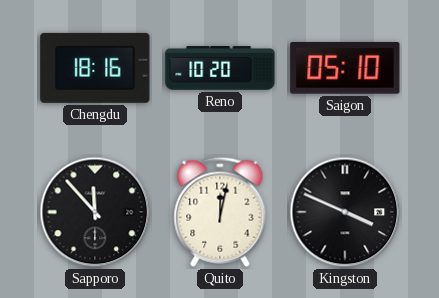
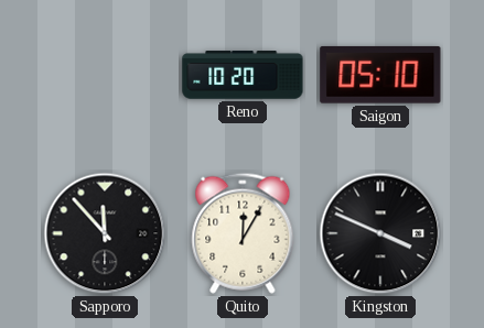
Chengdu: 18:16 -> none
Quito: 12:02 -> 12:05
